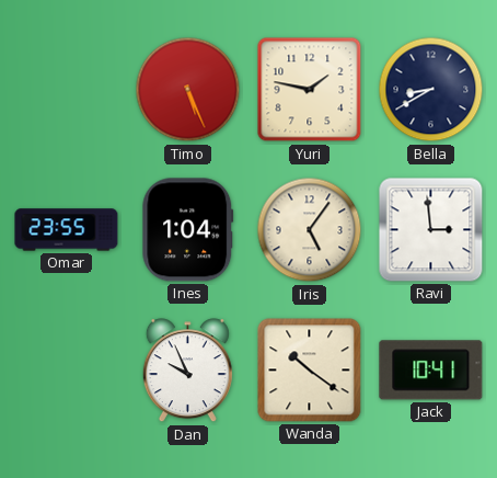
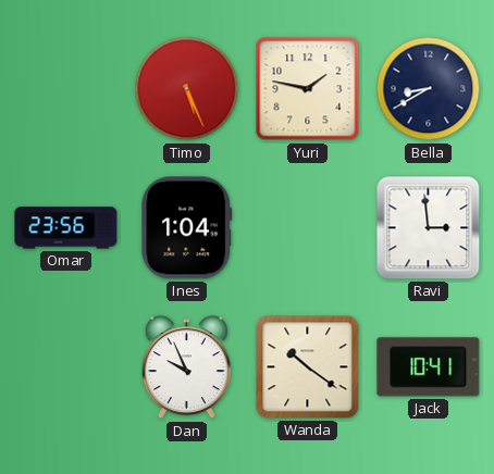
Omar: 23:55 -> 23:56
Iris: 5:06 -> none
